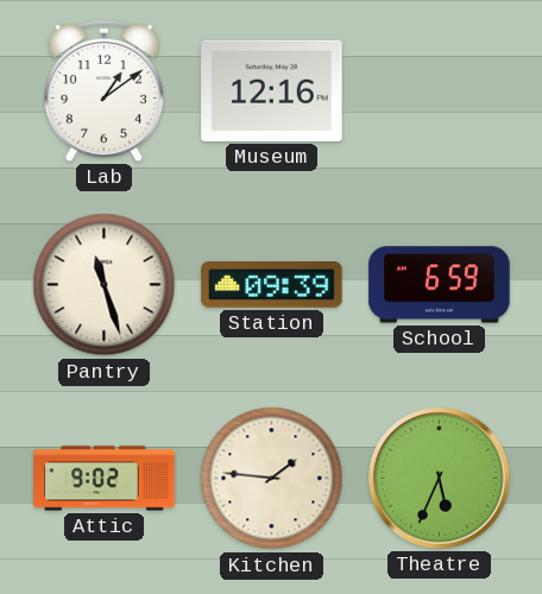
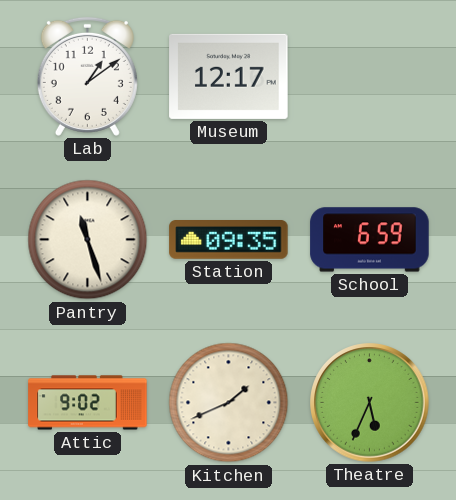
Museum: 12:16 -> 12:17
Station: 09:39 -> 09:35
Kitchen: 1:46 -> 1:41
